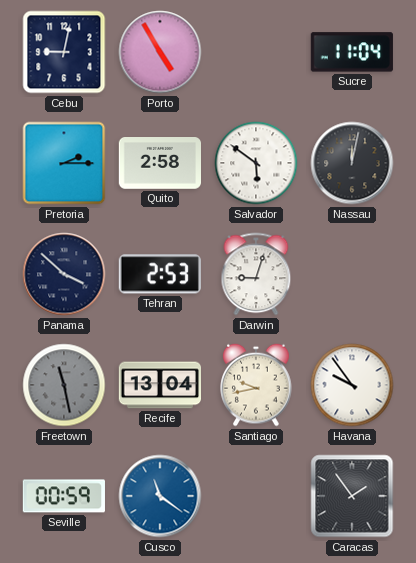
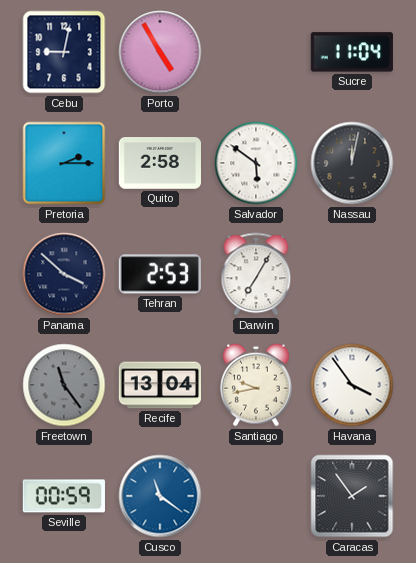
Darwin: 9:03 -> 7:05
Freetown: 11:28 -> 11:24
Havana: 9:54 -> 3:54
